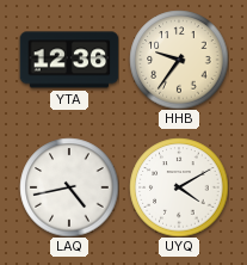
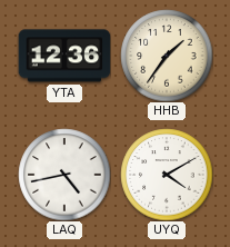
HHB: 9:36 -> 1:36
